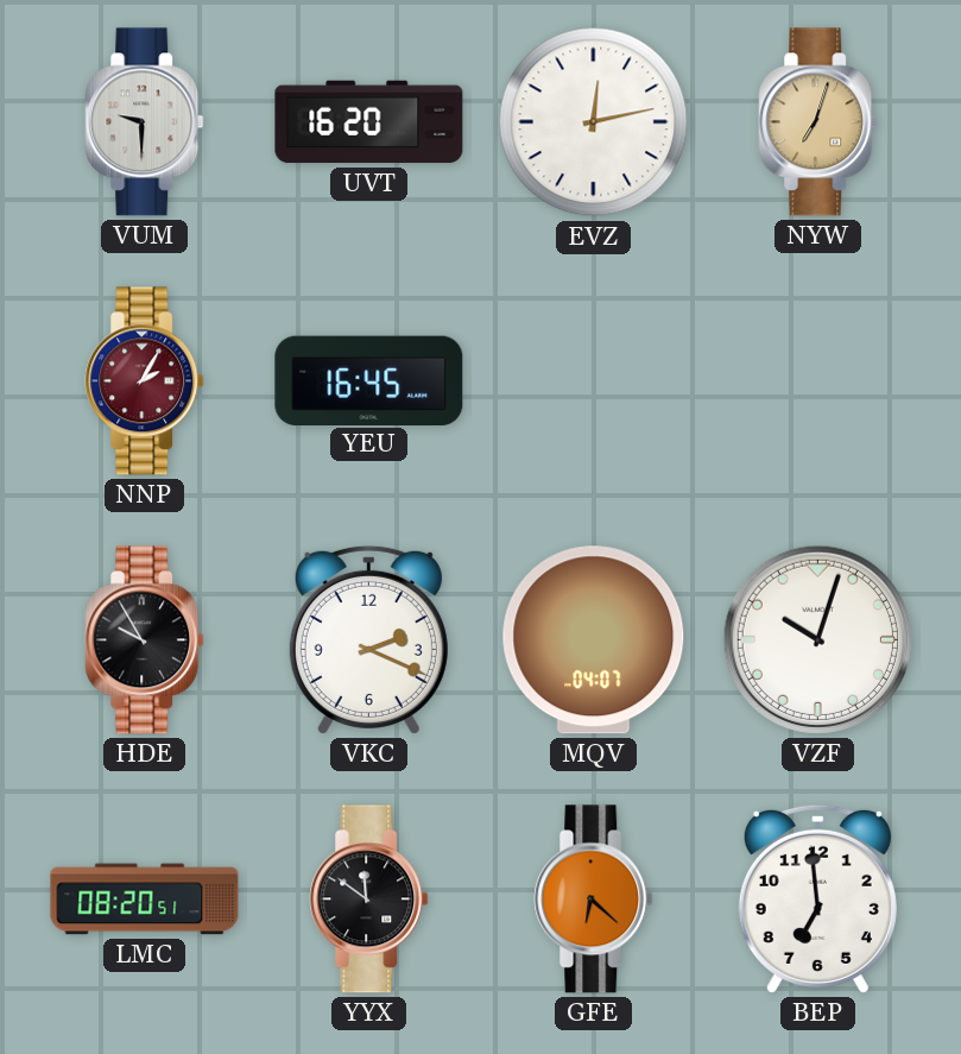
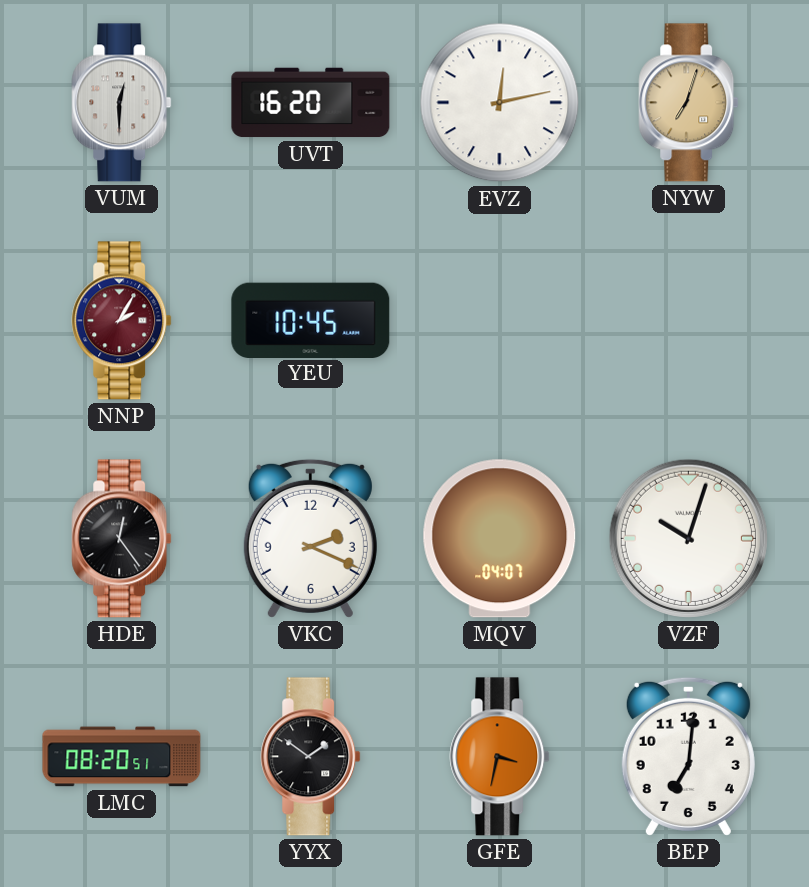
VUM: 9:30 -> 12:30
YEU: 16:45 -> 10:45
HDE: 9:55 -> 12:24
YYX: 11:51 -> 1:51
GFE: 6:22 -> 3:32
BEP: 6:59 -> 7:01
